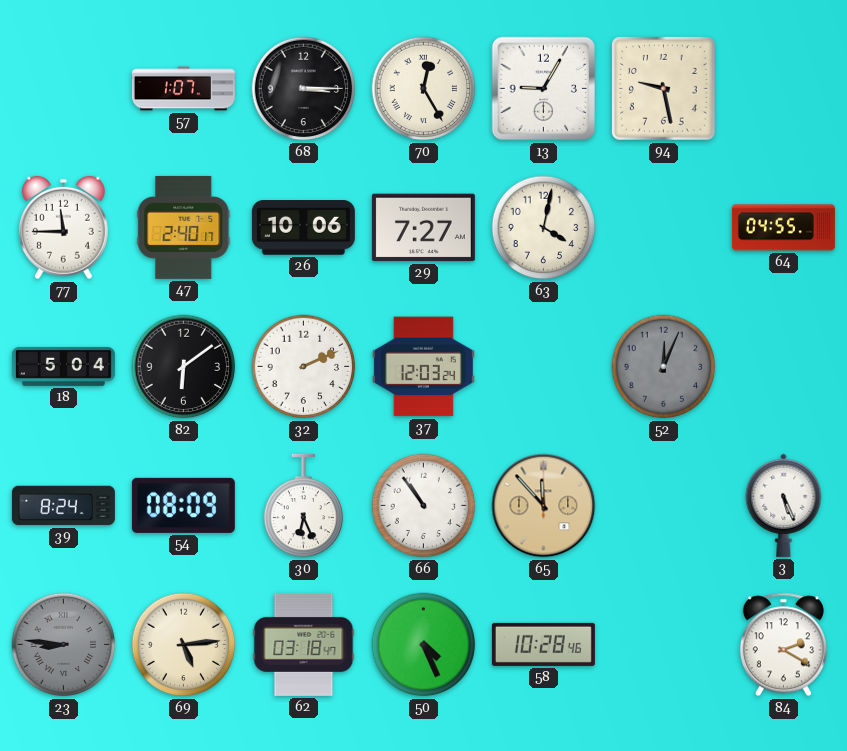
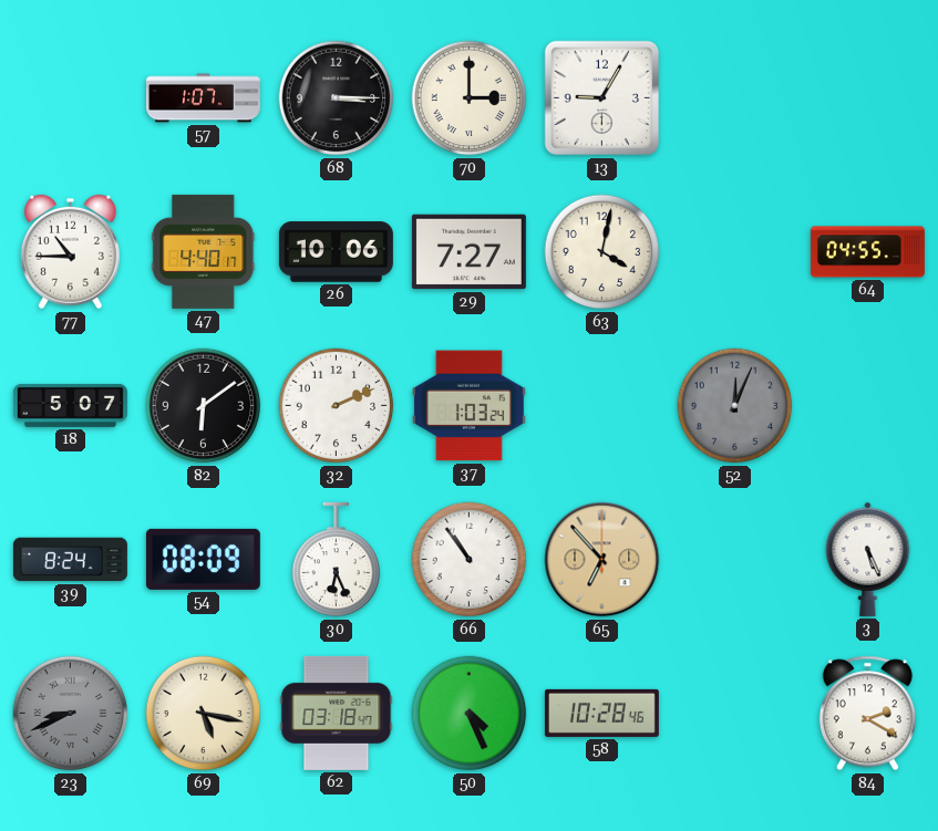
70: 12:25 -> 3:00
94: 9:28 -> none
77: 11:45 -> 10:45
47: 2:40 -> 4:40
18: 5:04 -> 5:07
37: 12:03 -> 1:03
65: 11:53 -> 6:53
23: 8:46 -> 8:41
69: 5:14 -> 5:17
